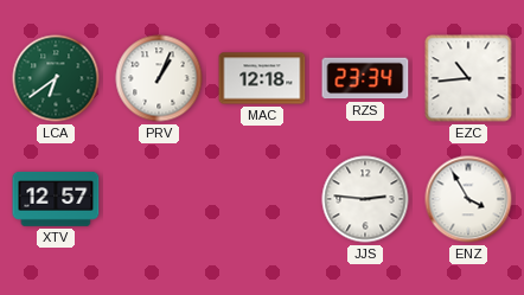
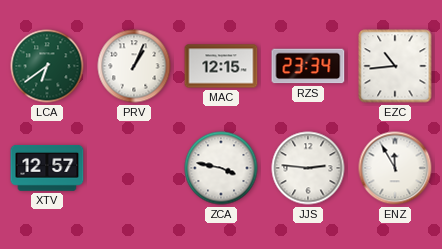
MAC: 12:18 -> 12:15
ZCA: none -> 3:47
ENZ: 3:55 -> 11:55
